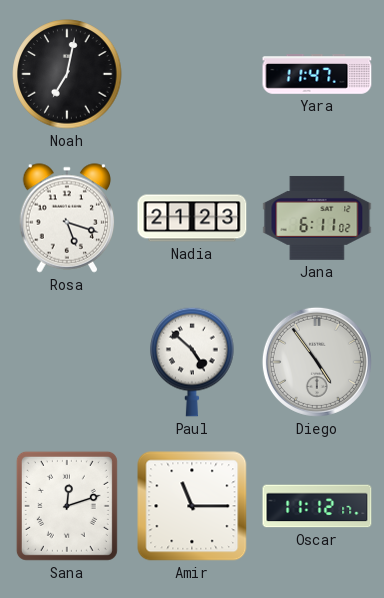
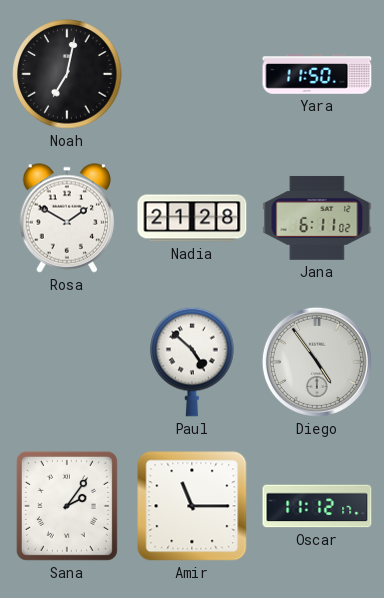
Yara: 11:47 -> 11:50
Rosa: 5:18 -> 1:50
Nadia: 21:23 -> 21:28
Sana: 12:12 -> 2:06
